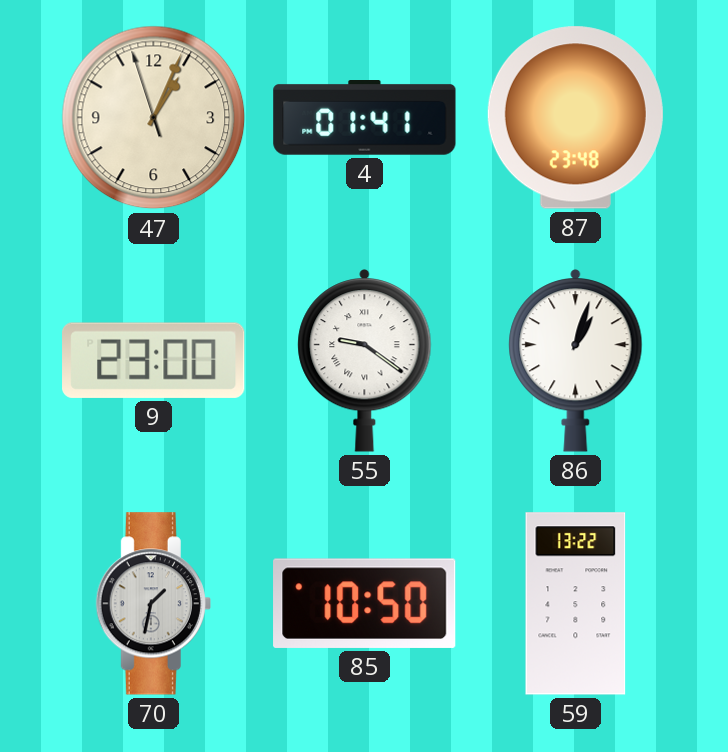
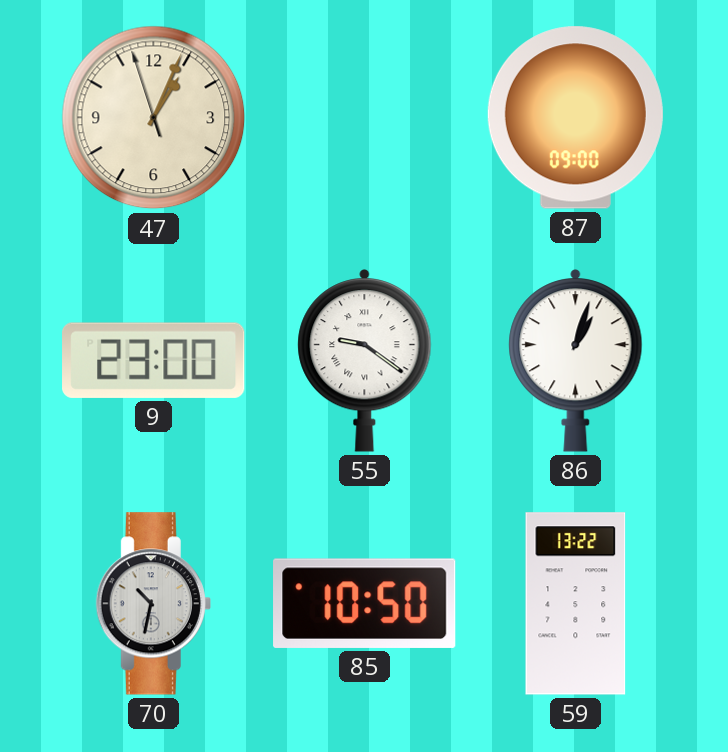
4: 01:41 -> none
87: 23:48 -> 09:00
70: 1:32 -> 10:32
